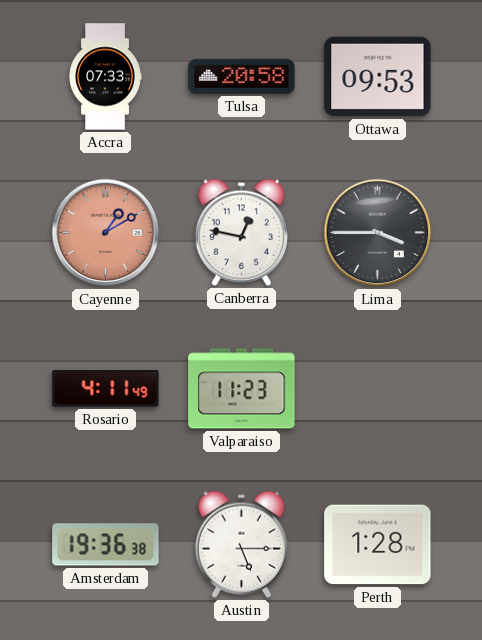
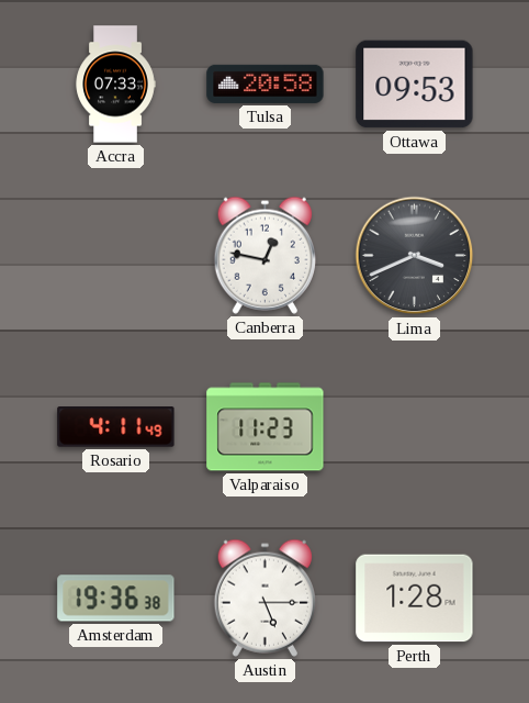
Cayenne: 1:10 -> none
Lima: 3:45 -> 3:41
